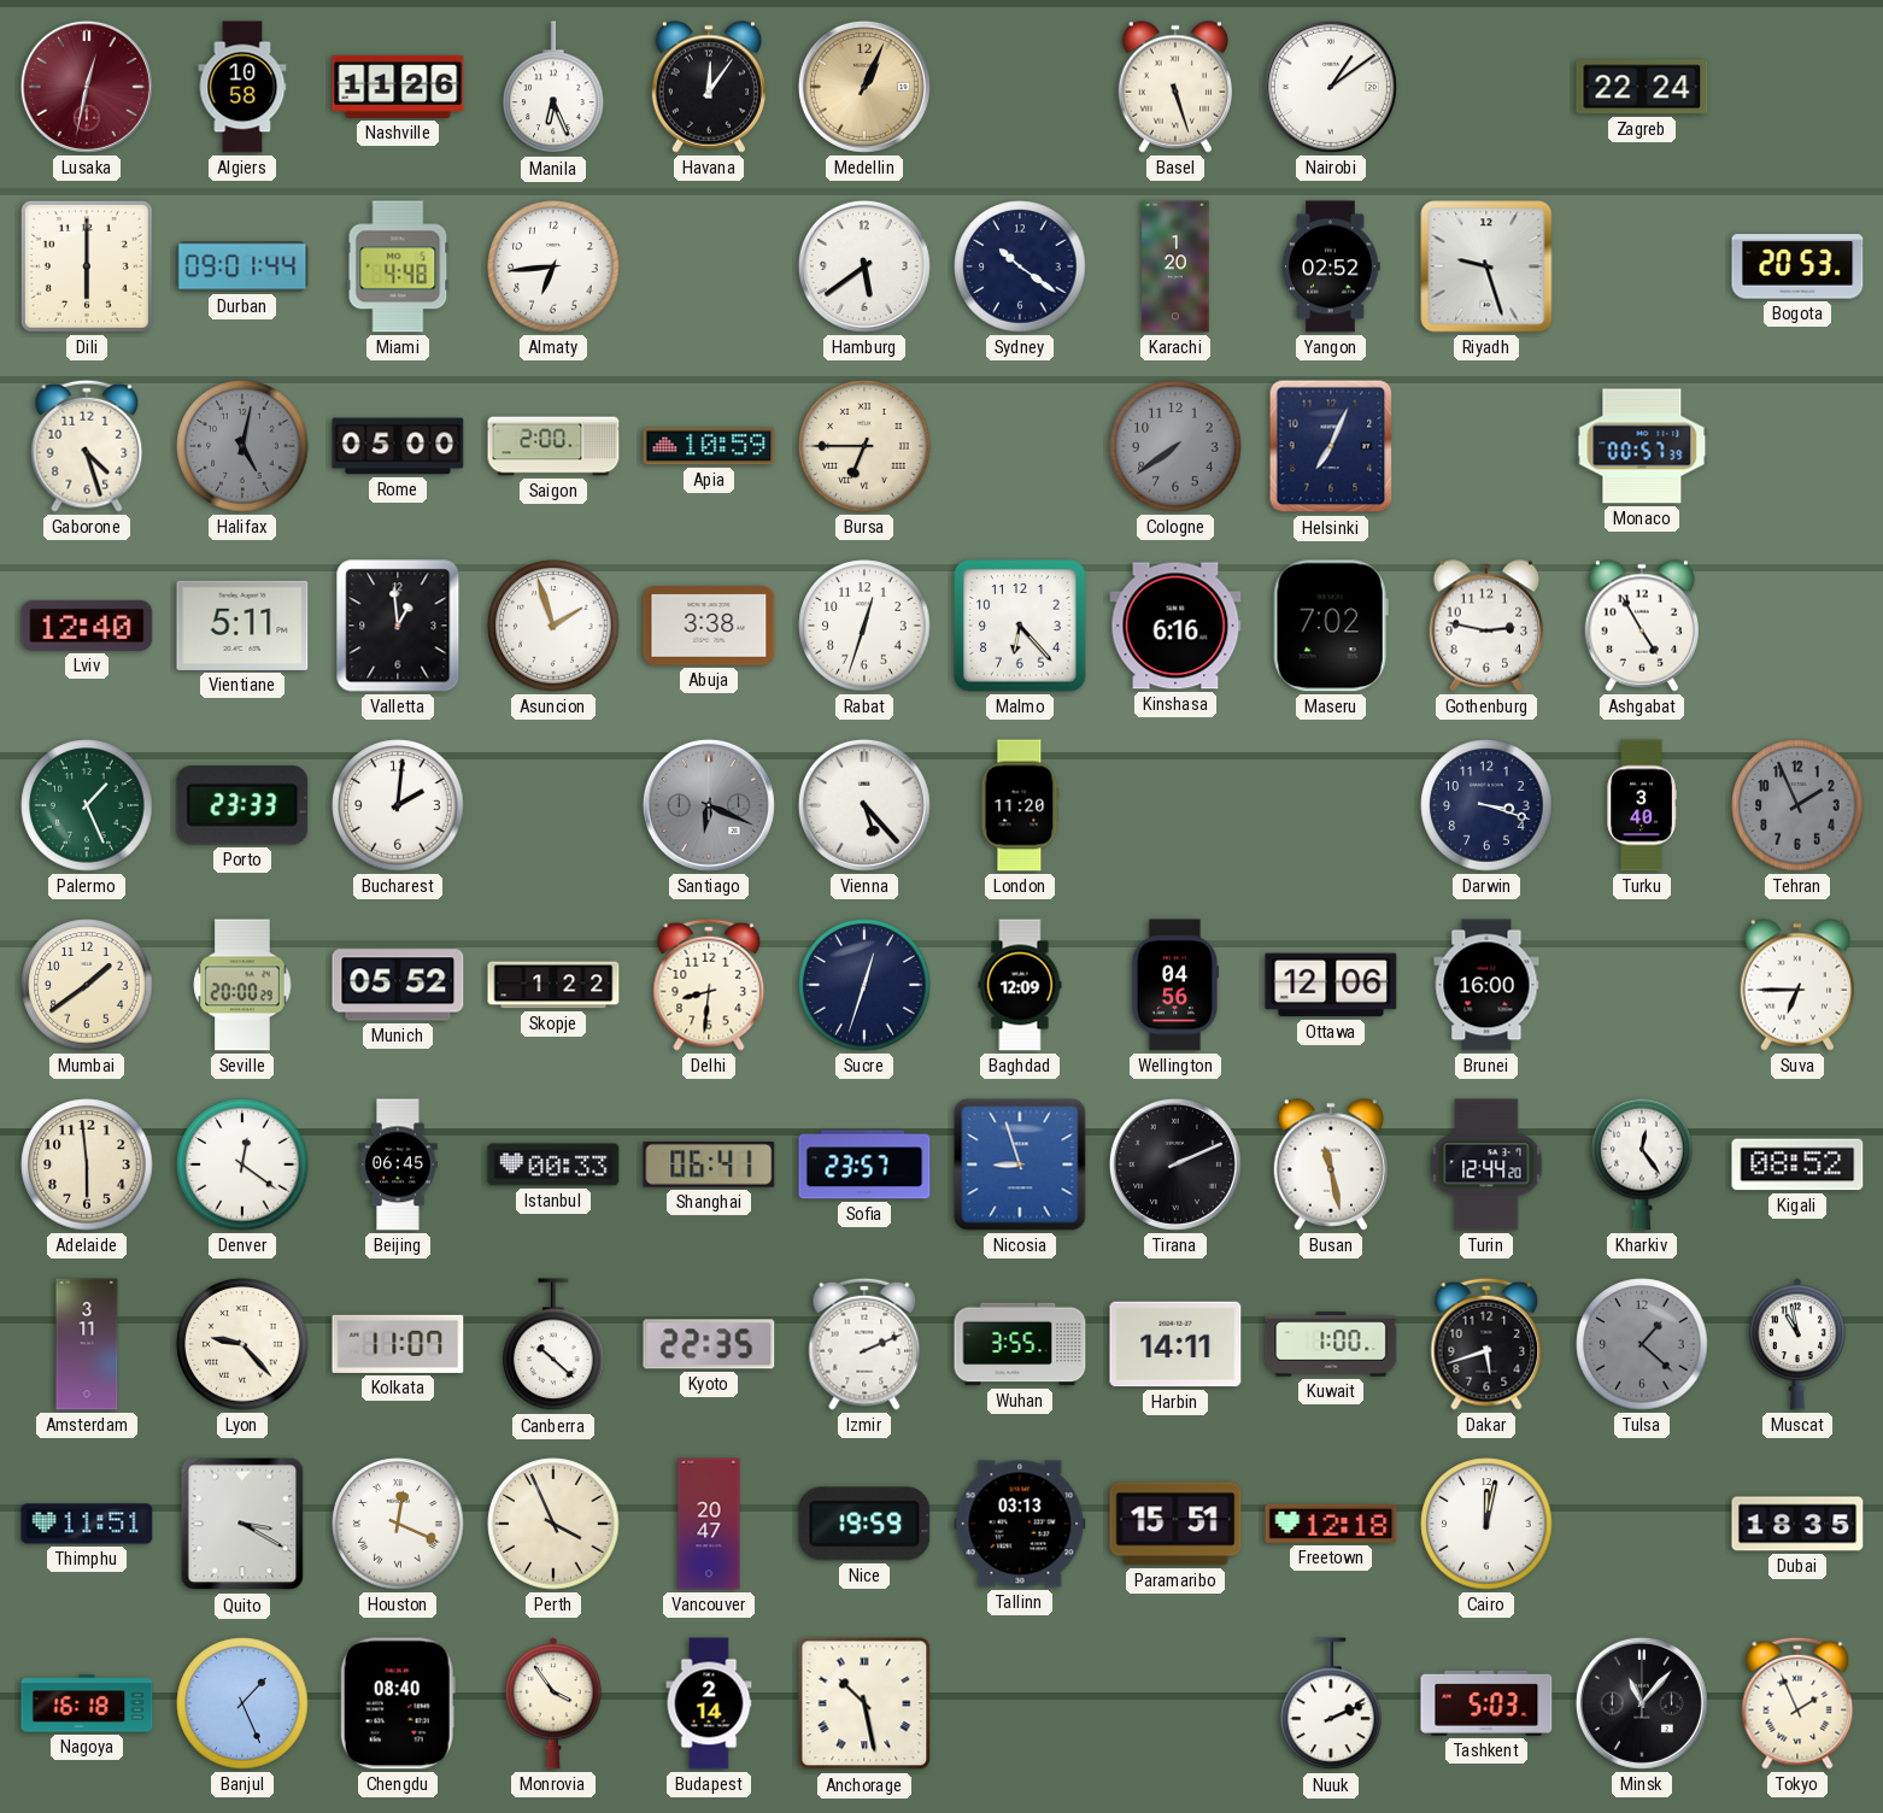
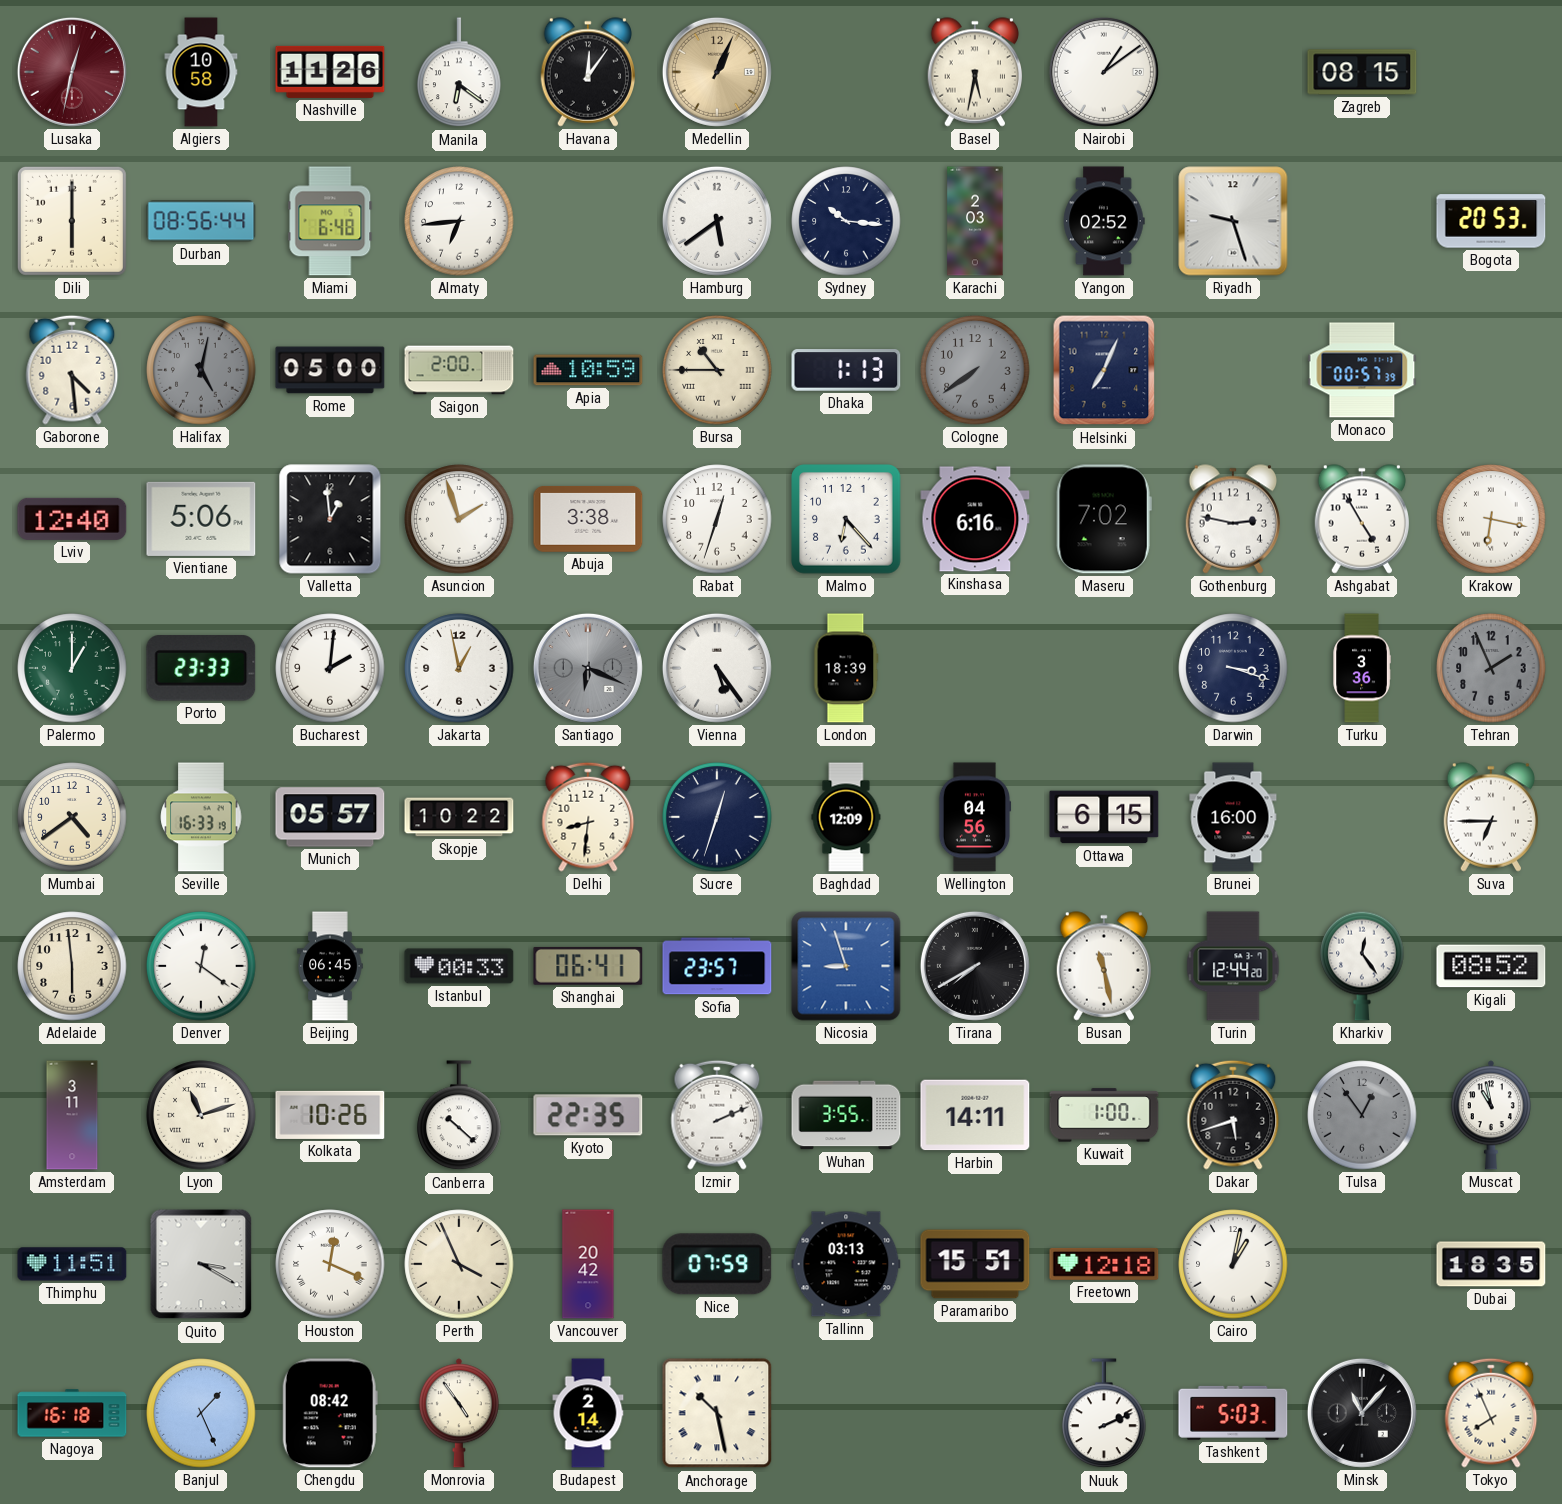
Manila: 6:26 -> 6:21
Basel: 5:27 -> 5:32
Zagreb: 22:24 -> 08:15
Durban: 09:01 -> 08:56
Miami: 4:48 -> 6:48
Sydney: 10:21 -> 10:16
Karachi: 1:20 -> 2:03
Gaborone: 4:27 -> 4:29
Bursa: 6:45 -> 10:45
Dhaka: none -> 1:13
Vientiane: 5:11 -> 5:06
Krakow: none -> 6:17
Palermo: 1:26 -> 1:00
Jakarta: none -> 12:58
Vienna: 5:23 -> 5:24
London: 11:20 -> 18:39
Turku: 3:40 -> 3:36
Mumbai: 1:39 -> 4:39
Seville: 20:00 -> 16:33
Munich: 05:52 -> 05:57
Skopje: 1:22 -> 10:22
Ottawa: 12:06 -> 6:15
Tirana: 2:11 -> 7:40
Lyon: 9:23 -> 11:12
Kolkata: 11:07 -> 10:26
Tulsa: 1:22 -> 12:54
Vancouver: 20:47 -> 20:42
Nice: 19:59 -> 07:59
Cairo: 12:02 -> 1:02
Chengdu: 08:40 -> 08:42
Monrovia: 3:54 -> 4:54
Tokyo: 1:56 -> 7:56
